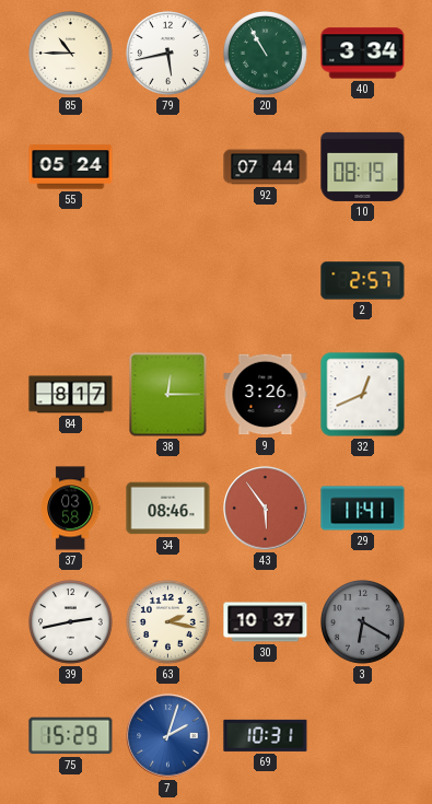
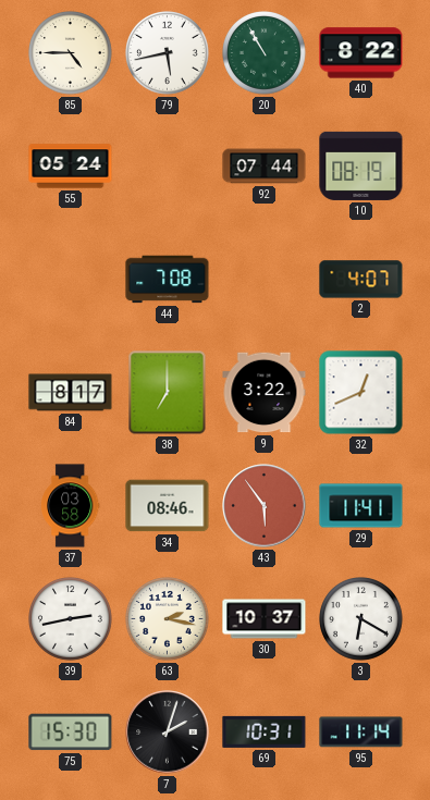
85: 10:45 -> 4:45
40: 3:34 -> 8:22
44: none -> 7:08
2: 2:57 -> 4:07
38: 12:15 -> 7:00
9: 3:26 -> 3:22
3 dial: grey -> white
75: 15:29 -> 15:30
7 dial: blue -> black
95: none -> 11:14
